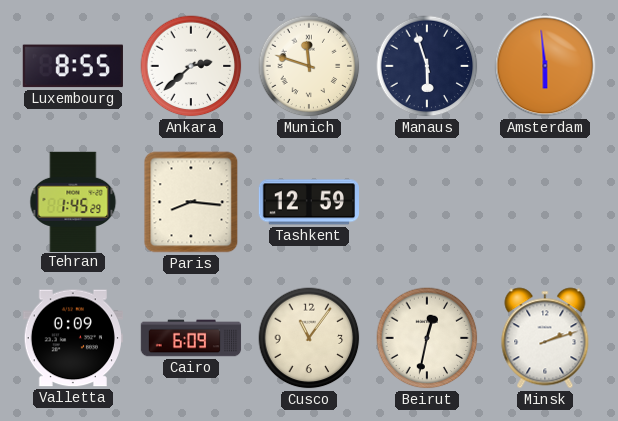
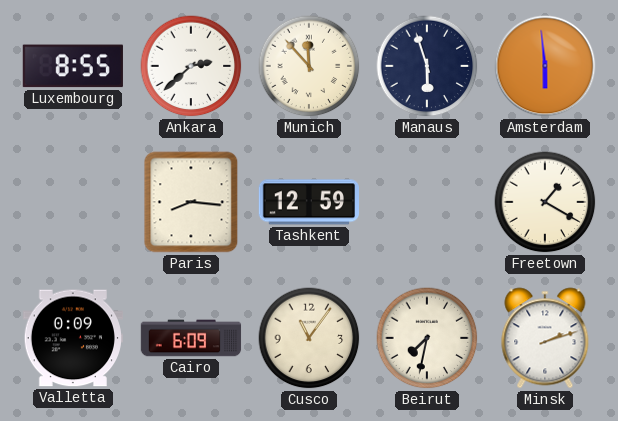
Munich: 11:48 -> 11:53
Tehran: 1:45 -> none
Freetown: none -> 1:20
Beirut: 12:32 -> 7:32
